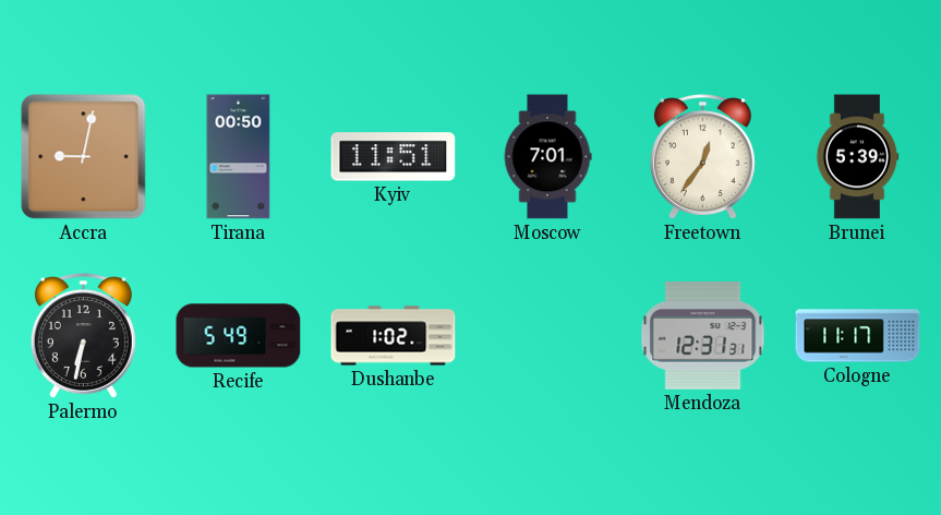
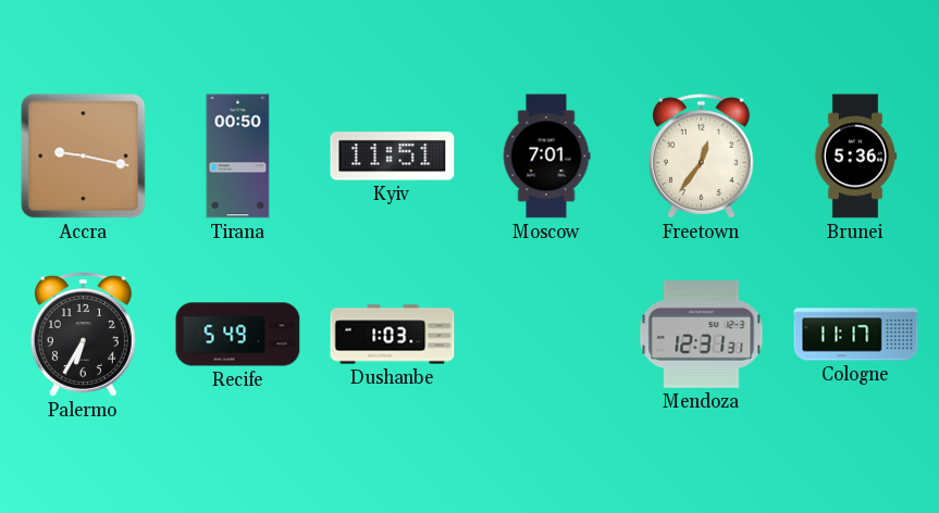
Accra: 9:02 -> 9:17
Brunei: 5:39 -> 5:36
Palermo: 6:32 -> 6:35
Dushanbe: 1:02 -> 1:03
